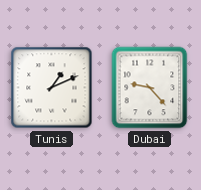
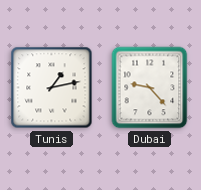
Tunis: 1:11 -> 1:13
